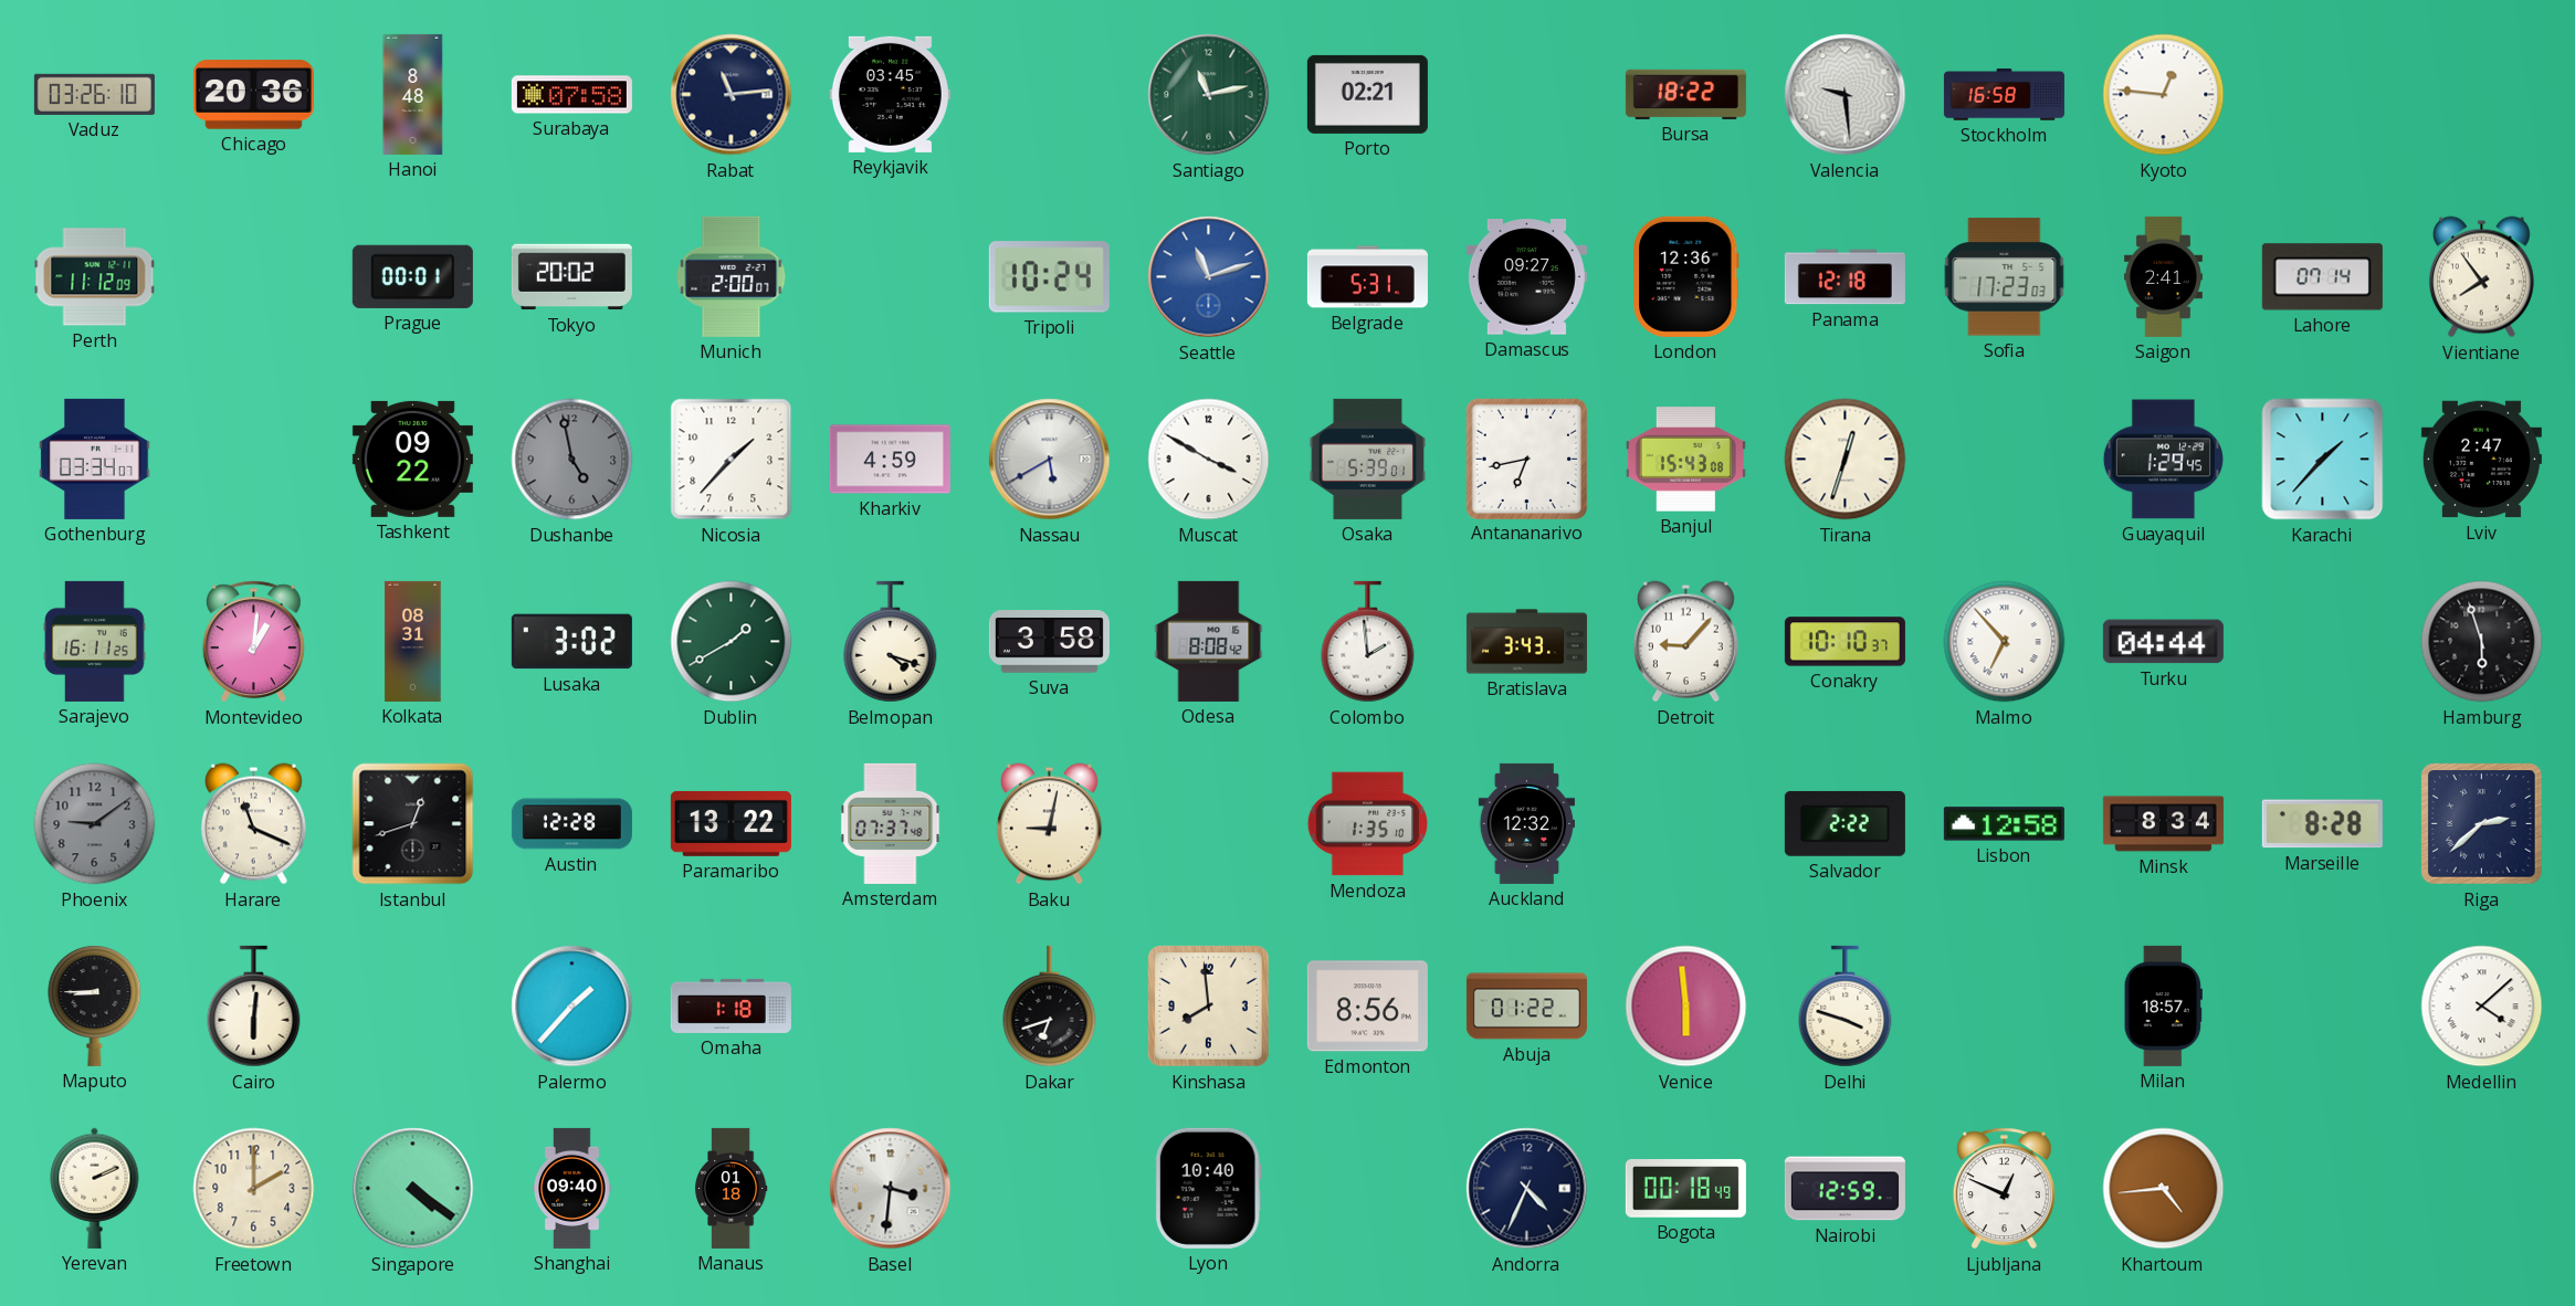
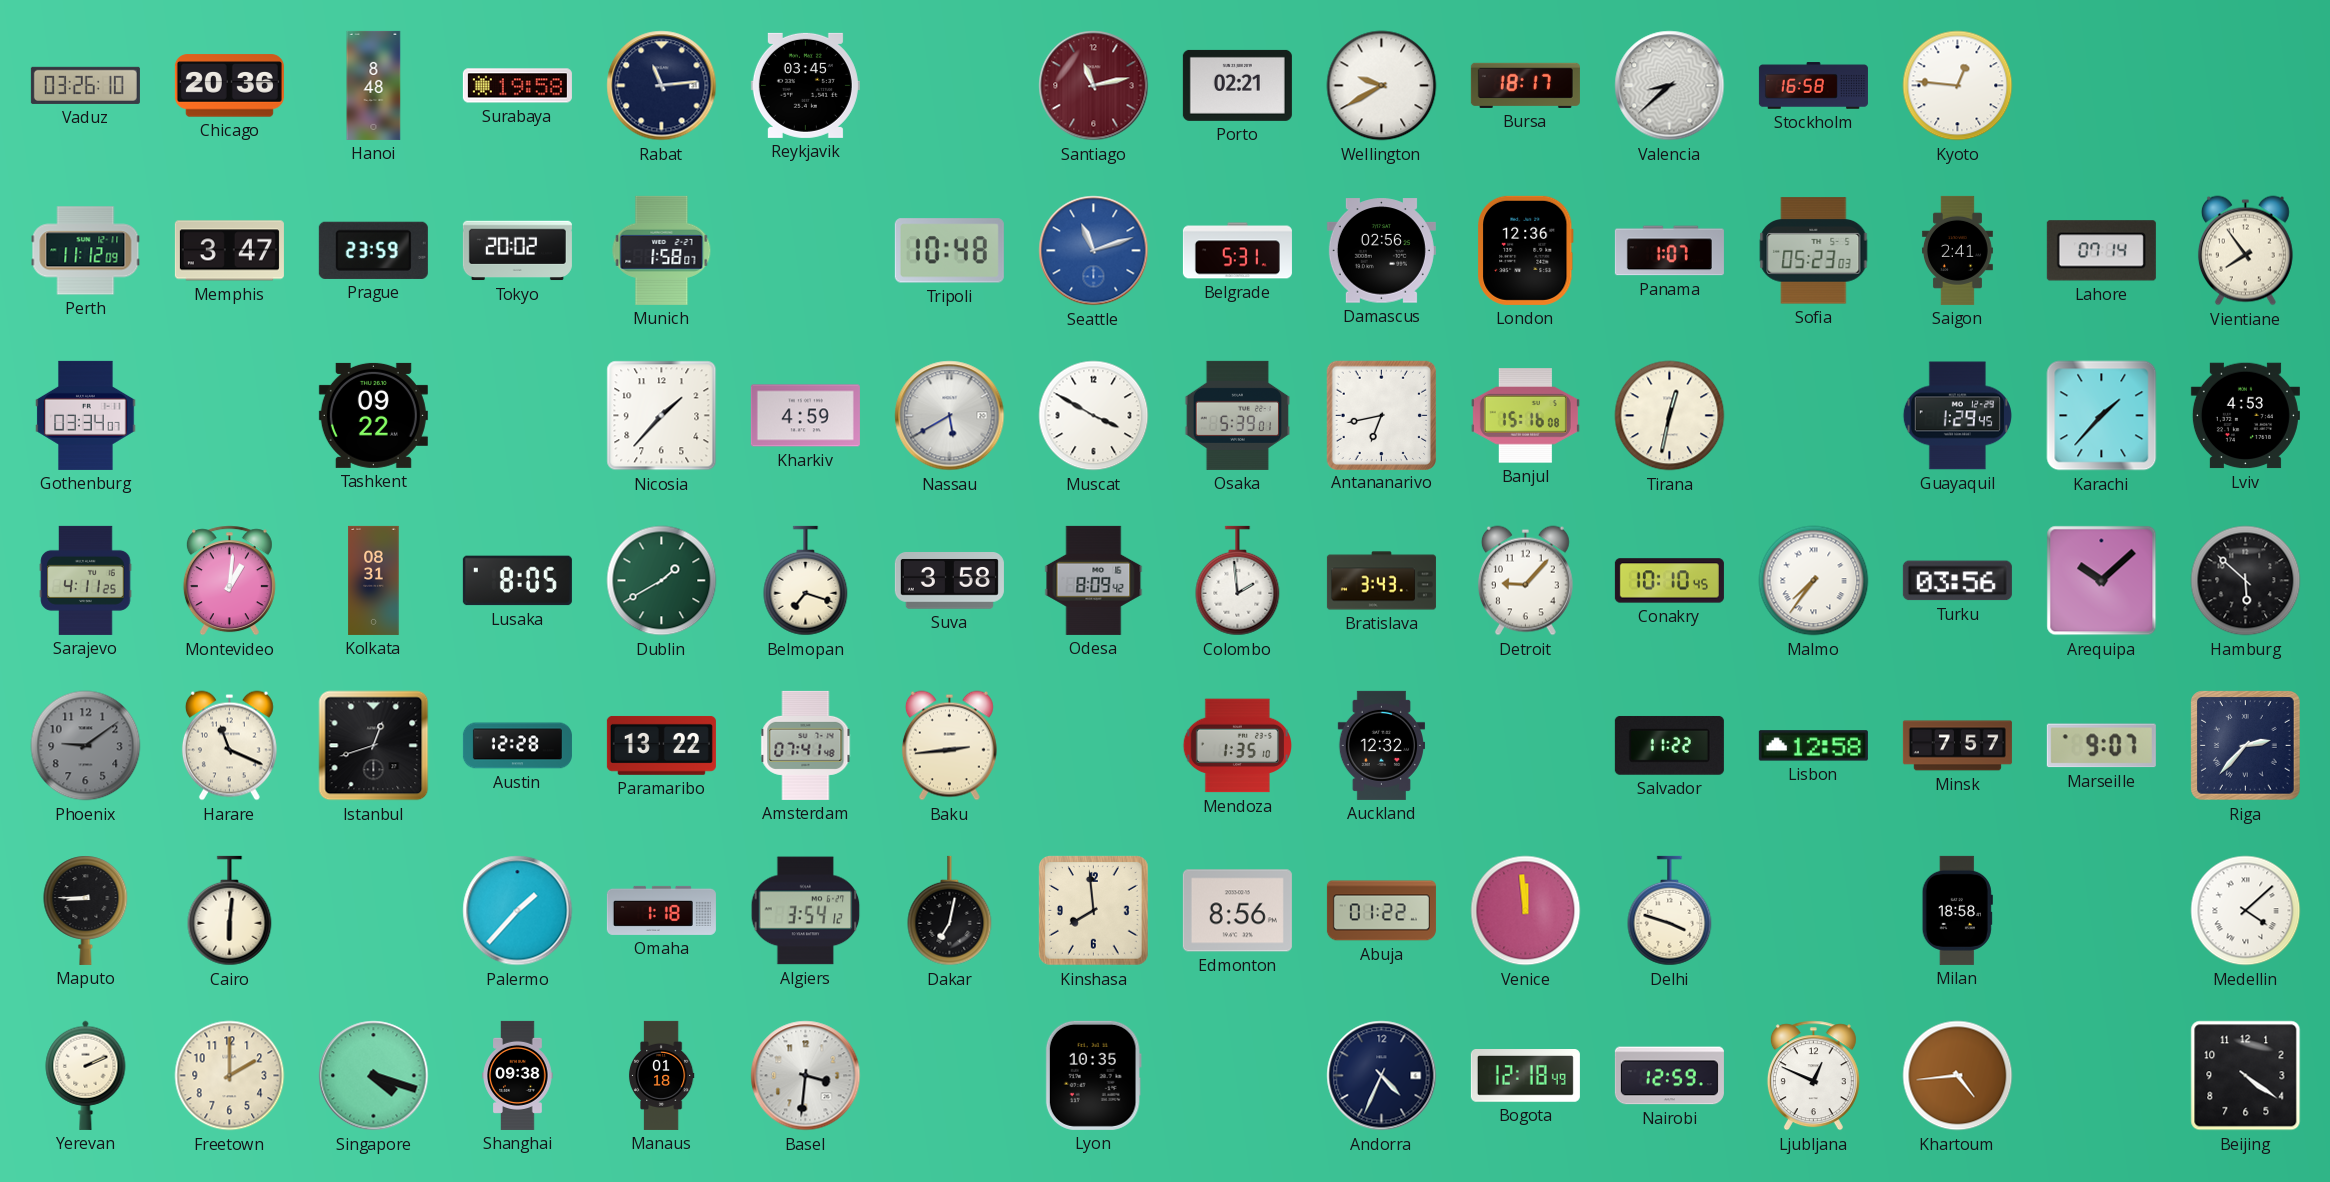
Surabaya: 07:58 -> 19:58
Santiago dial: green -> burgundy
Wellington: none -> 9:40
Bursa: 18:22 -> 18:17
Valencia: 9:29 -> 8:38
Memphis: none -> 3:47
Prague: 00:01 -> 23:59
Munich: 2:00 -> 1:58
Tripoli: 10:24 -> 10:48
Damascus: 09:27 -> 02:56
Panama: 12:18 -> 1:07
Sofia: 17:23 -> 05:23
Dushanbe: 4:58 -> none
Banjul: 15:43 -> 15:16
Tirana: 12:33 -> 12:32
Lviv: 2:47 -> 4:53
Sarajevo: 16:11 -> 4:11
Lusaka: 3:02 -> 8:05
Belmopan: 4:18 -> 7:18
Odesa: 8:08 -> 8:09
Conakry: 10:10:37 -> 10:10:45
Malmo: 6:53 -> 7:36
Turku: 04:44 -> 03:56
Arequipa: none -> 10:08
Hamburg: 5:57 -> 5:52
Amsterdam: 07:37 -> 07:41
Baku: 9:02 -> 2:44
Salvador: 2:22 -> 11:22
Minsk: 8:34 -> 7:57
Marseille: 8:28 -> 9:07
Riga: 2:38 -> 2:37
Algiers: none -> 3:54
Dakar: 6:42 -> 7:02
Venice: 5:59 -> 11:59
Milan: 18:57 -> 18:58
Singapore: 4:21 -> 4:18
Shanghai: 09:40 -> 09:38
Lyon: 10:40 -> 10:35
Bogota: 00:18 -> 12:18
Beijing: none -> 4:21
